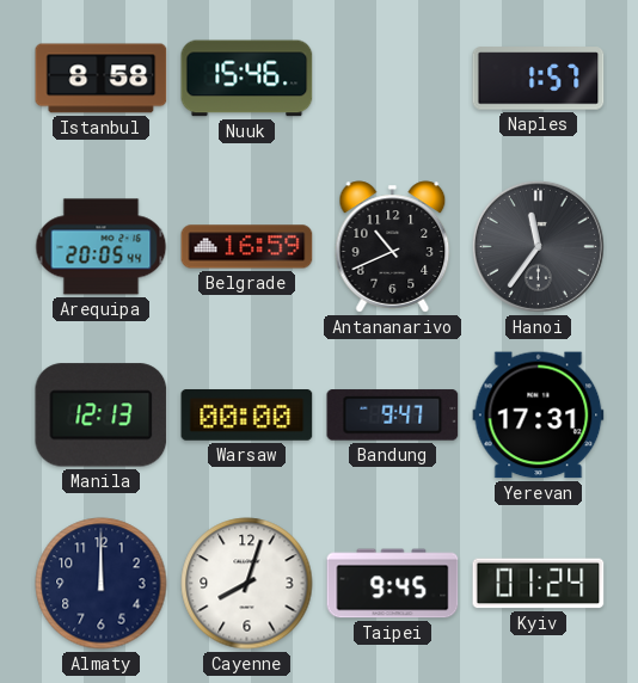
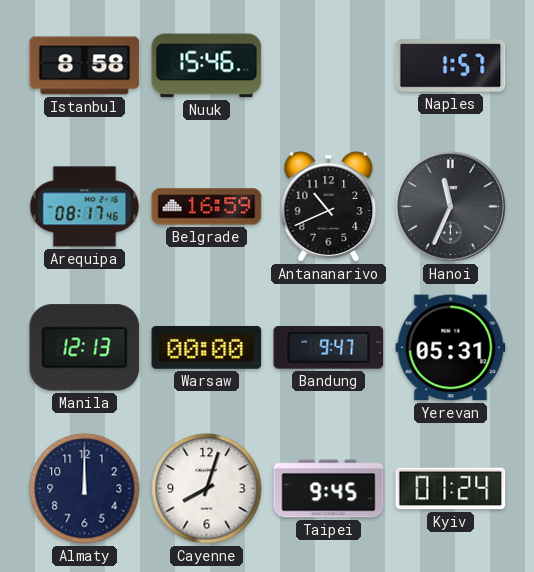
Arequipa: 20:05 -> 08:17
Hanoi: 11:36 -> 11:34
Yerevan: 17:31 -> 05:31
